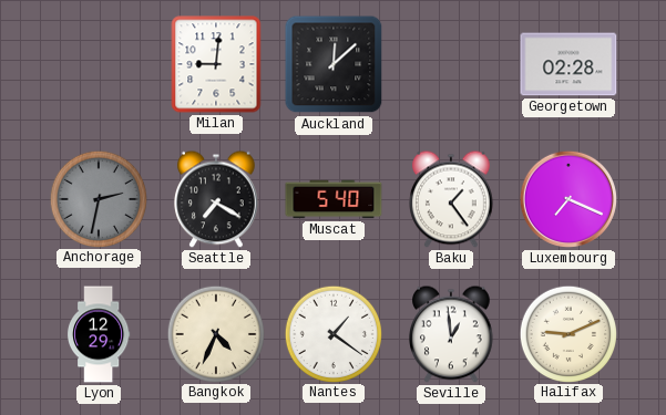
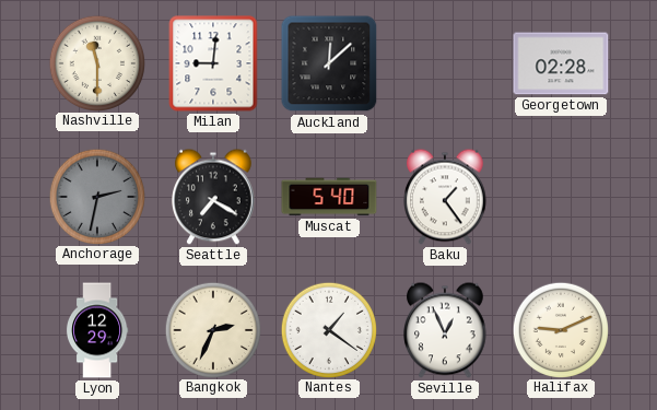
Nashville: none -> 11:30
Luxembourg: 7:19 -> none
Bangkok: 4:34 -> 2:34
Seville: 12:59 -> 12:56
